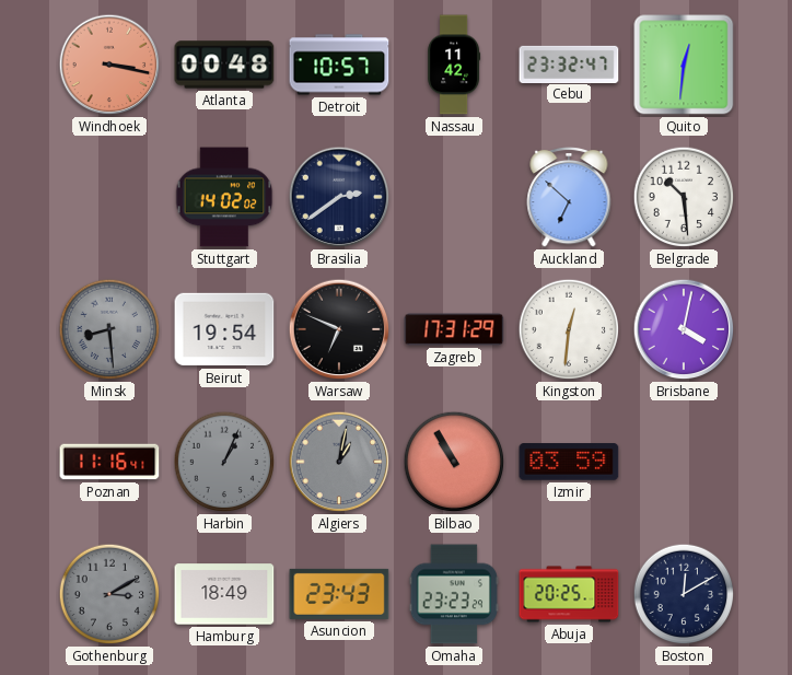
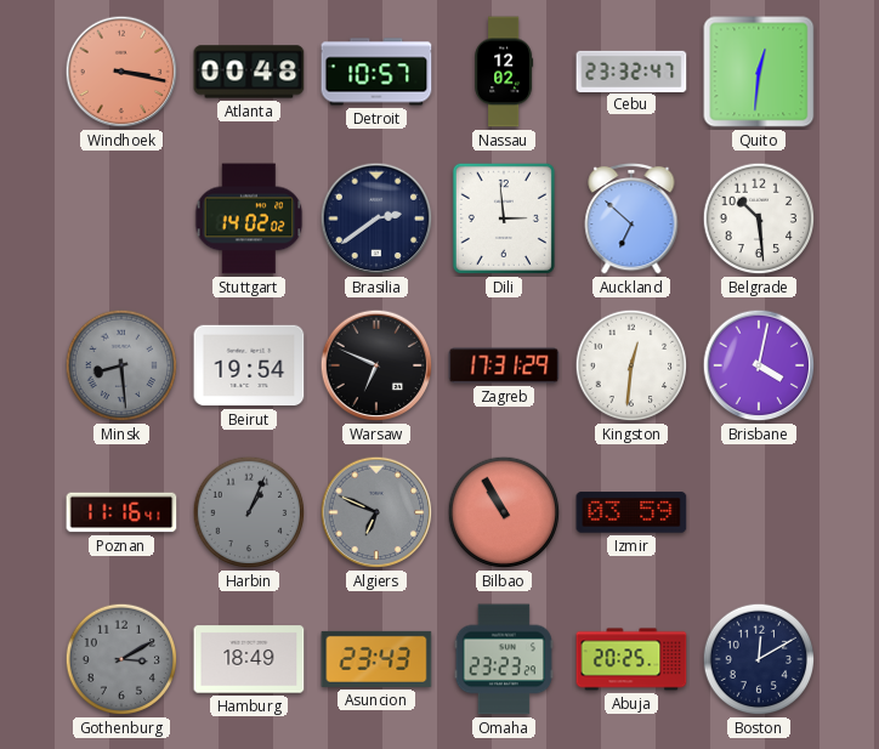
Nassau: 11:42 -> 12:02
Dili: none -> 2:59
Algiers: 1:02 -> 6:49
